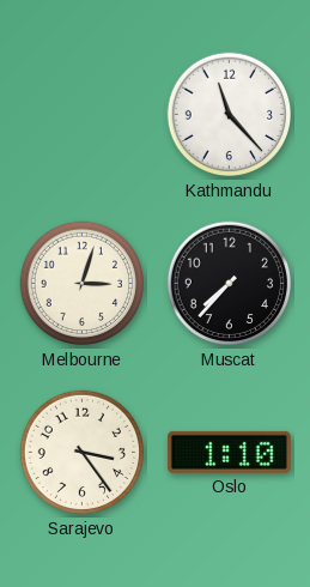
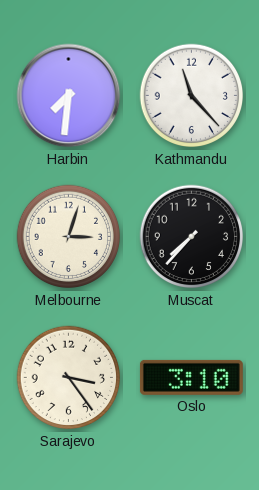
Harbin: none -> 7:31
Oslo: 1:10 -> 3:10
